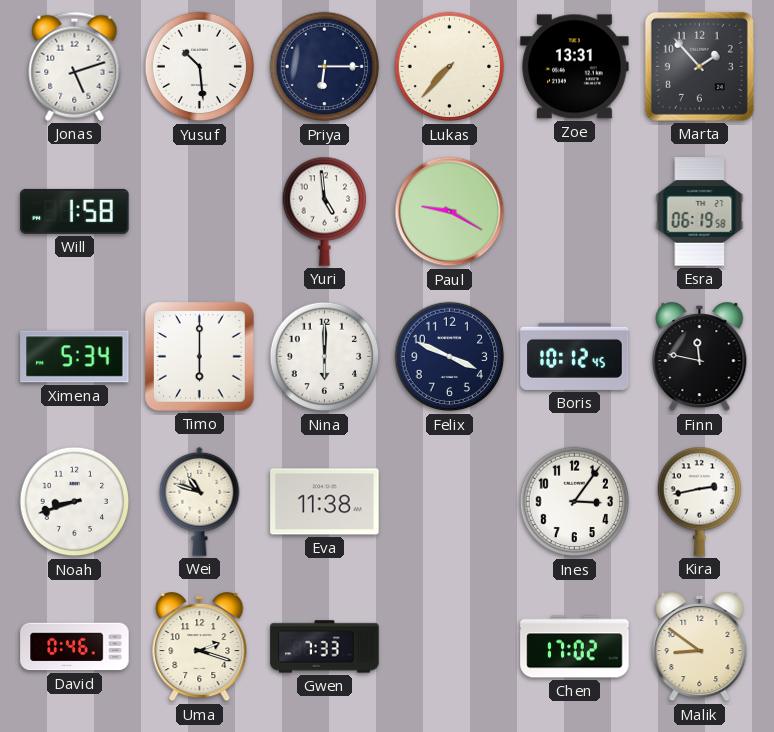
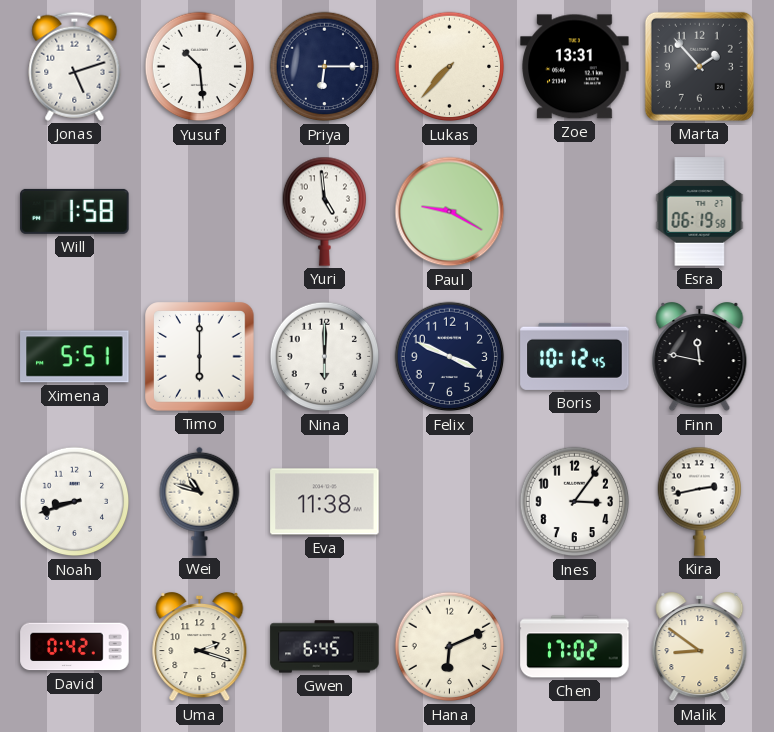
Ximena: 5:34 -> 5:51
David: 0:46 -> 0:42
Gwen: 7:33 -> 6:45
Hana: none -> 6:11
